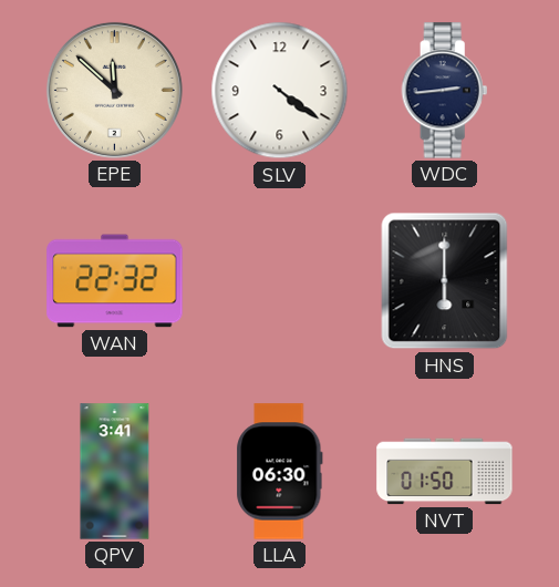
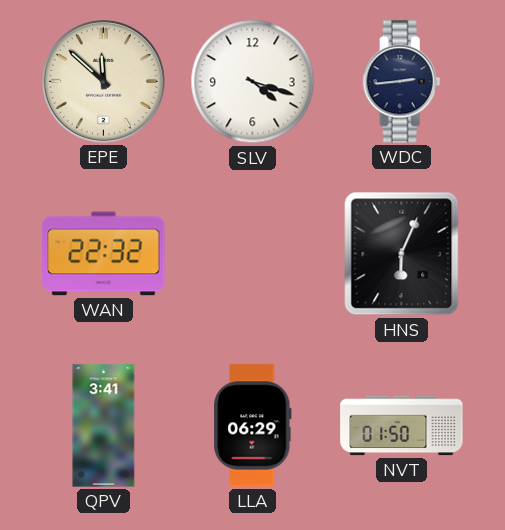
SLV: 4:21 -> 4:18
HNS: 6:00 -> 6:04
LLA: 06:30 -> 06:29
